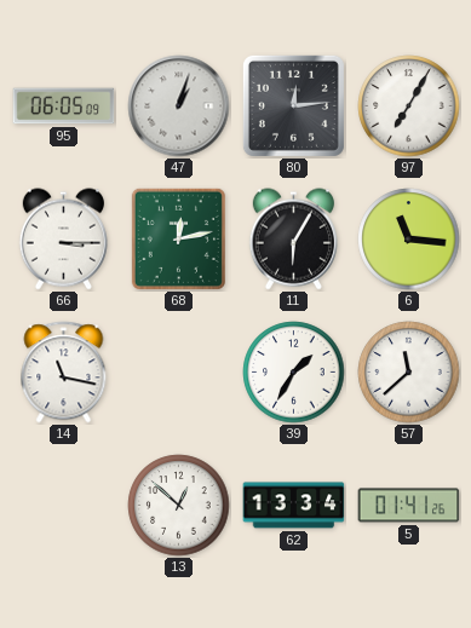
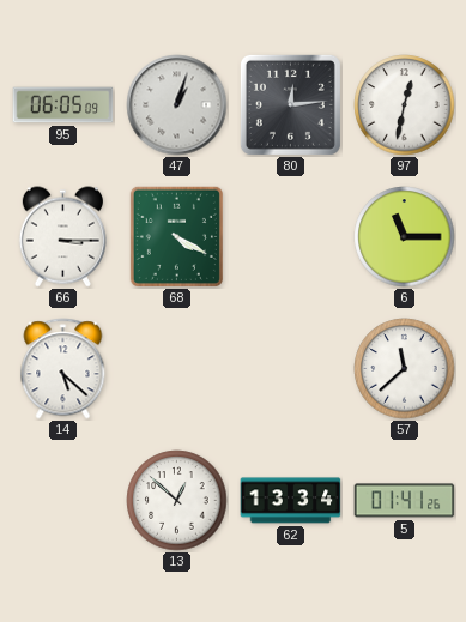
97: 7:05 -> 12:32
68: 12:13 -> 4:20
11: 6:05 -> none
6: 11:16 -> 11:15
14: 11:17 -> 5:22
39: 1:35 -> none
